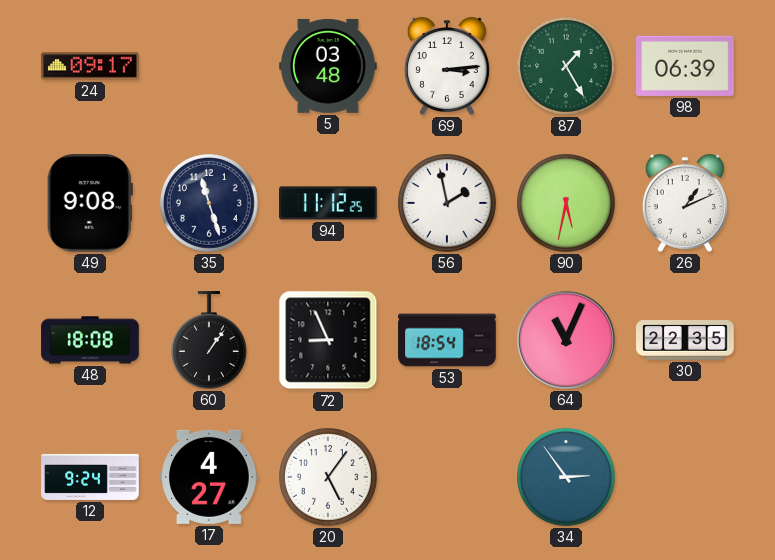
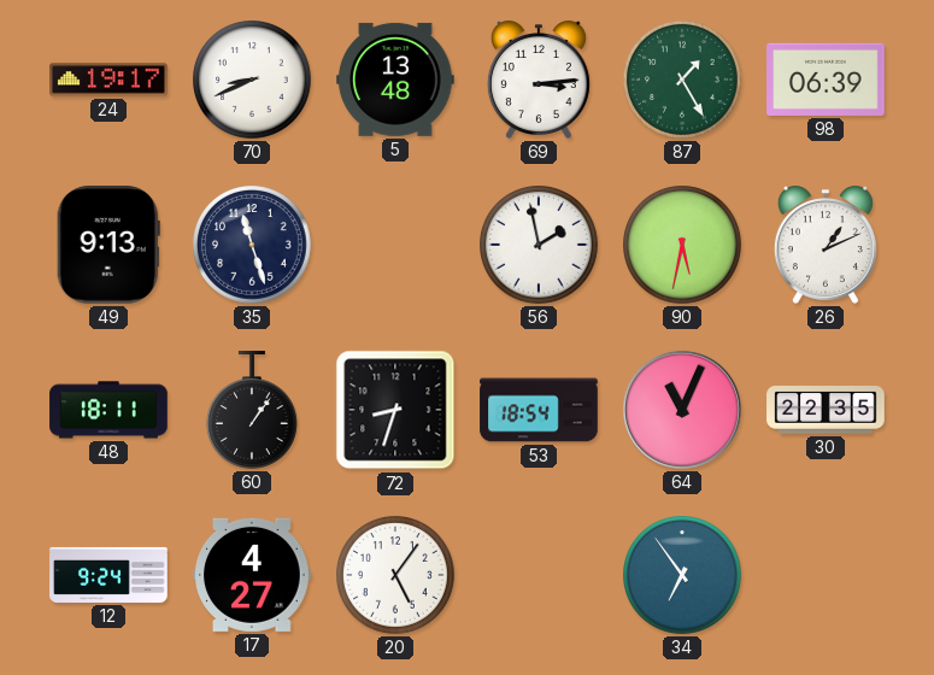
24: 09:17 -> 19:17
70: none -> 8:41
5: 03:48 -> 13:48
49: 9:08 -> 9:13
94: 11:12 -> none
48: 18:08 -> 18:11
72: 8:56 -> 8:33
34: 2:54 -> 6:54
